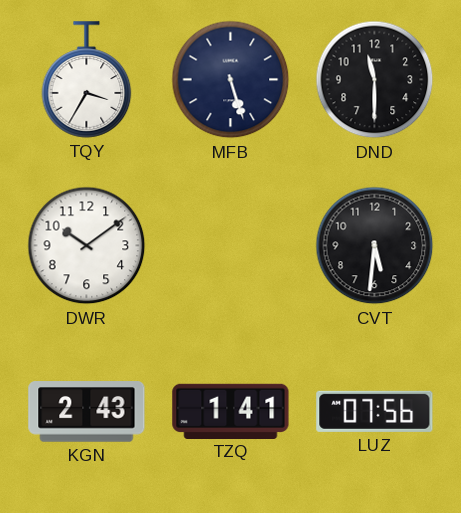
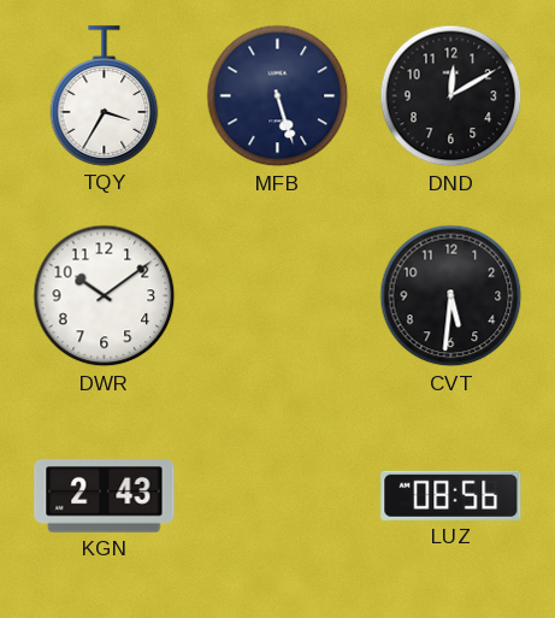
DND: 11:30 -> 12:10
TZQ: 1:41 -> none
LUZ: 07:56 -> 08:56
